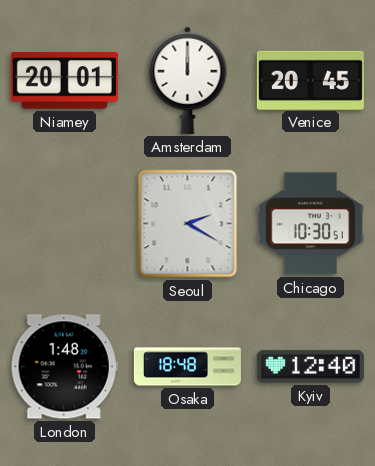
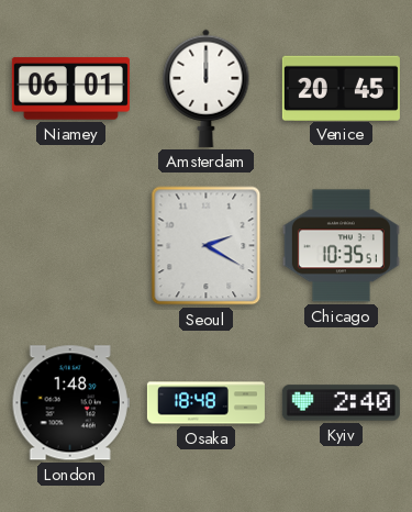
Niamey: 20:01 -> 06:01
Chicago: 10:30 -> 10:35
Kyiv: 12:40 -> 2:40
